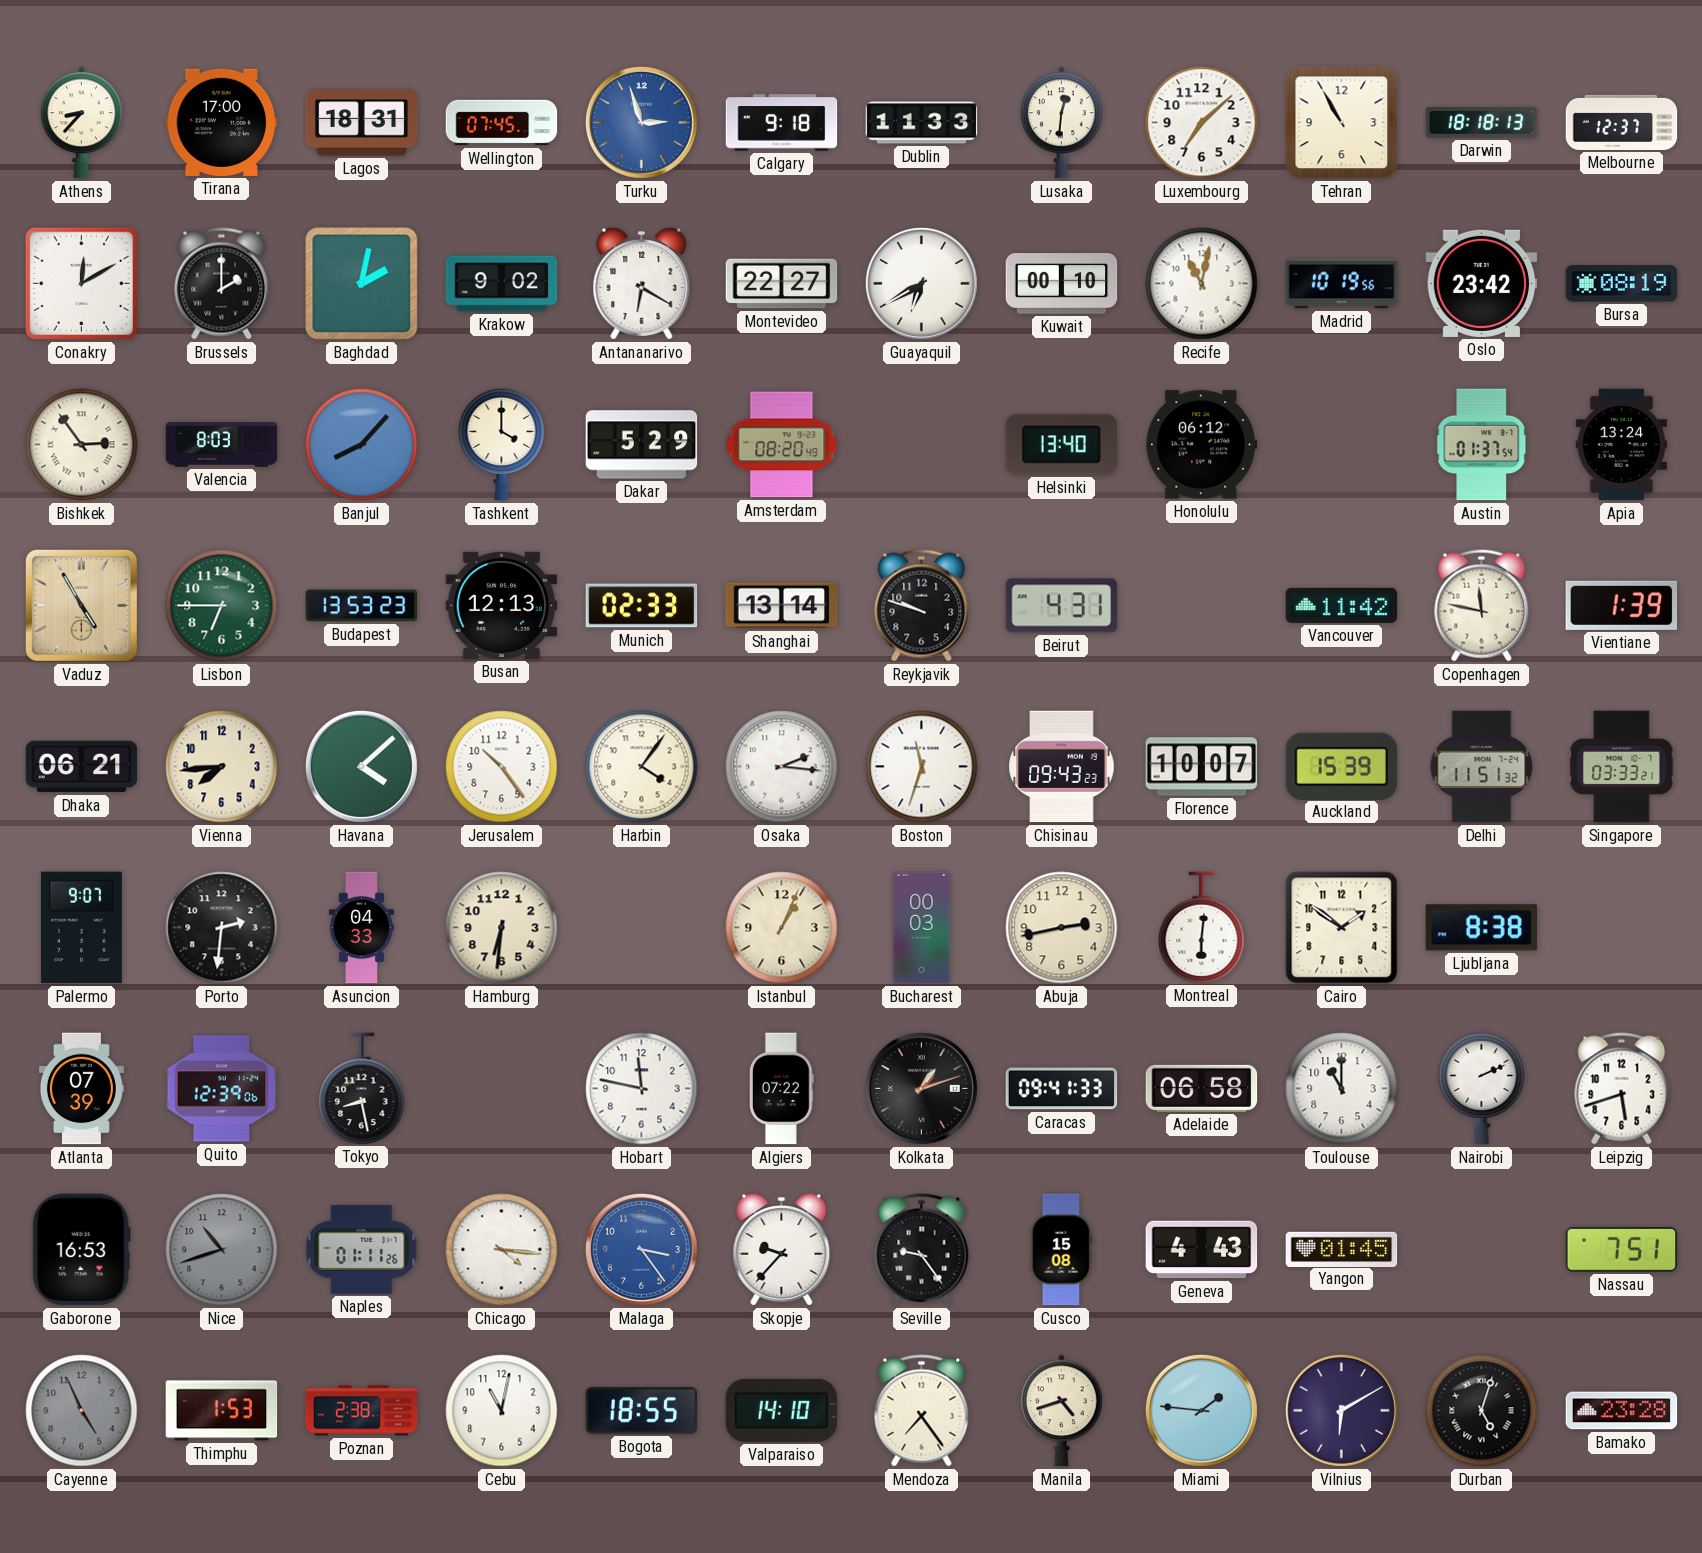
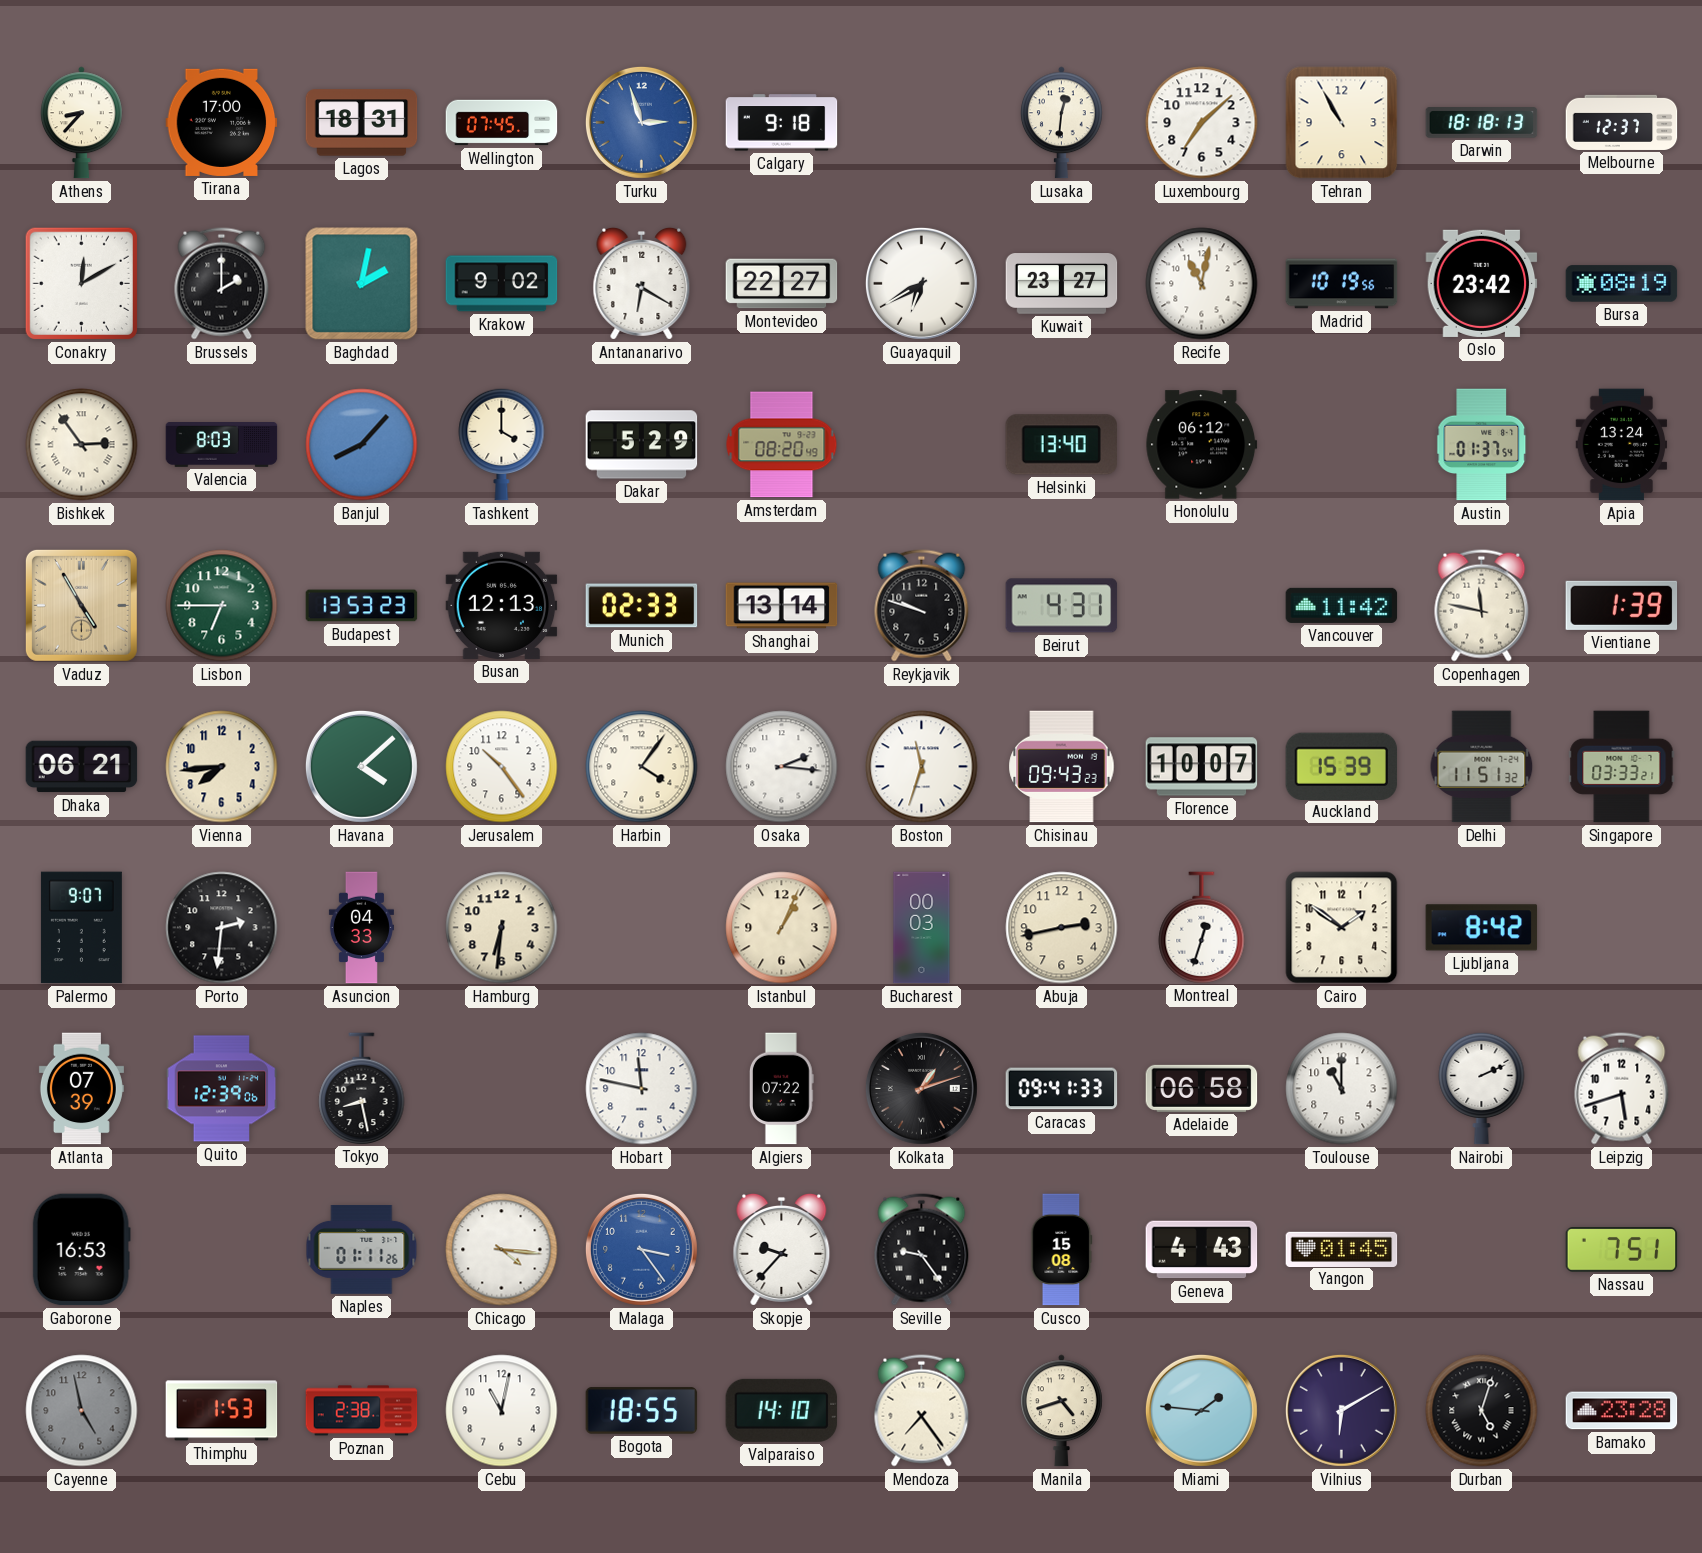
Dublin: 11:33 -> none
Kuwait: 00:10 -> 23:27
Montreal: 6:01 -> 12:33
Ljubljana: 8:38 -> 8:42
Nice: 10:42 -> none
Cayenne: 4:56 -> 4:58
